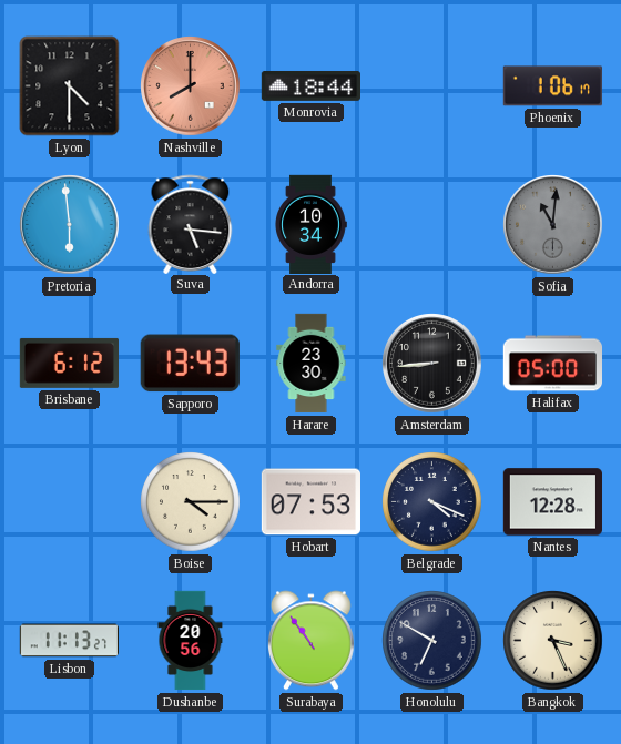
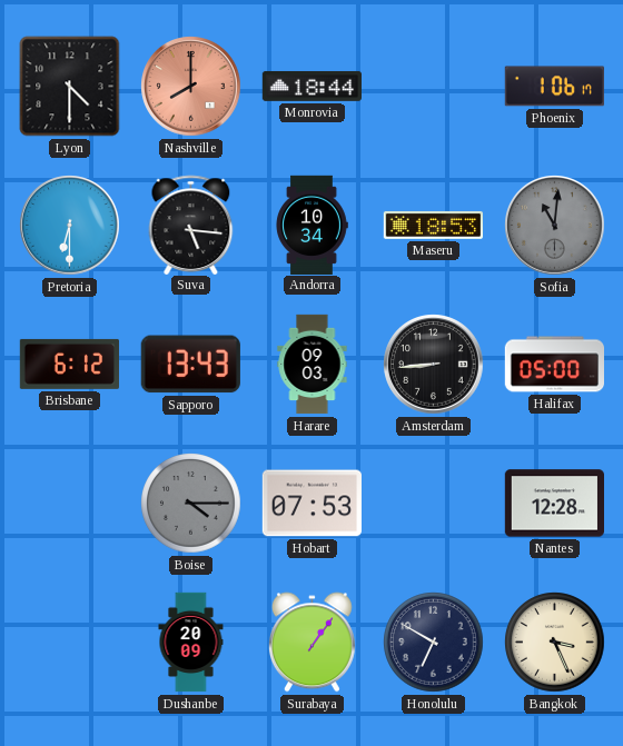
Pretoria: 5:59 -> 6:30
Maseru: none -> 18:53
Harare: 23:30 -> 09:03
Boise dial: cream -> grey
Belgrade: 4:19 -> none
Lisbon: 11:13 -> none
Dushanbe: 20:56 -> 20:09
Surabaya: 10:54 -> 1:06
